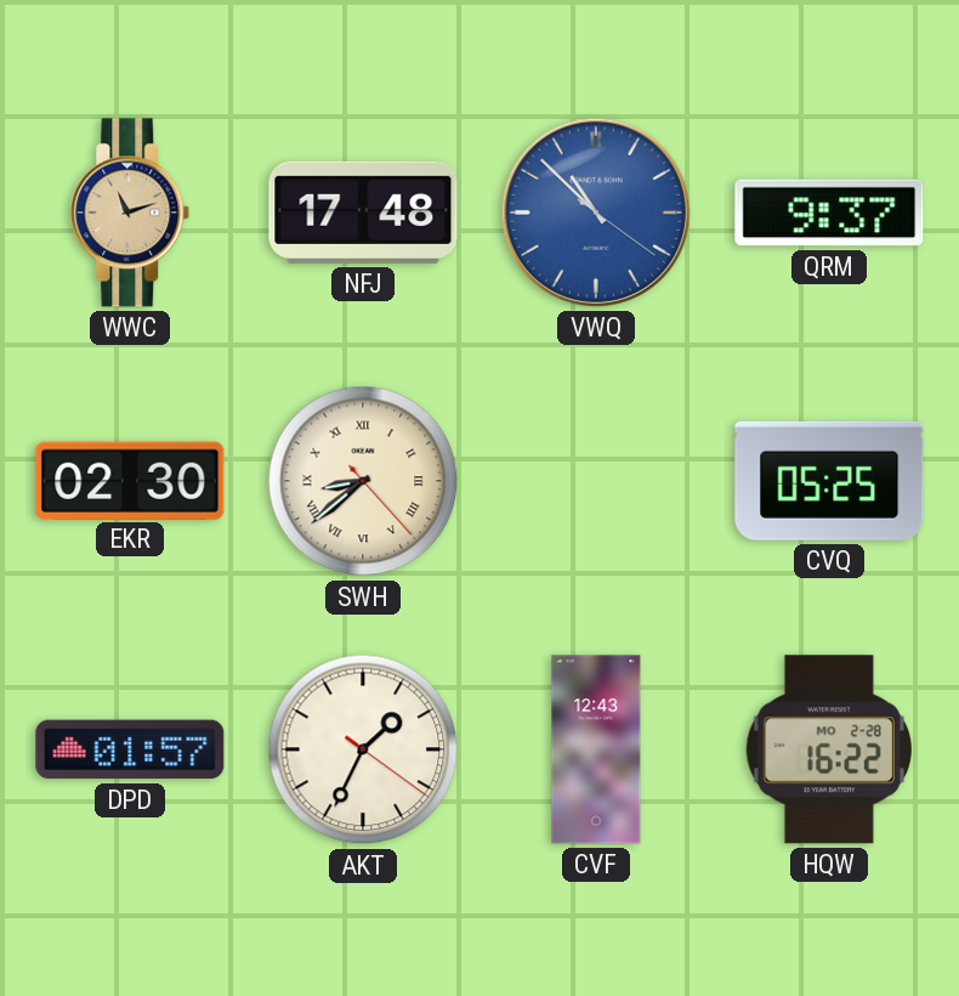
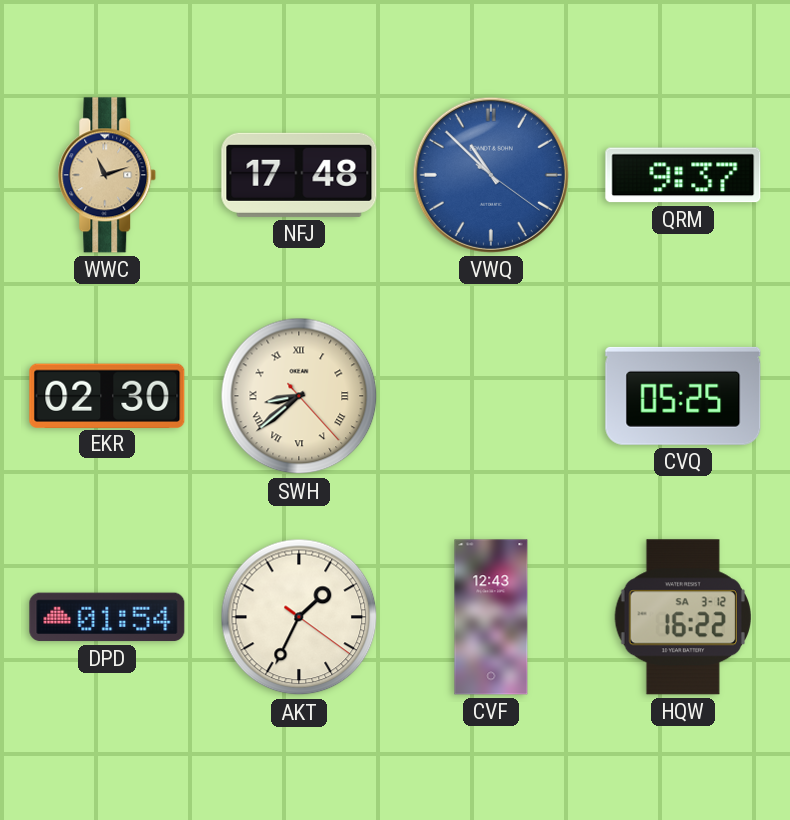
DPD: 01:57 -> 01:54
HQW date: MO 2-28 -> SA 3-12
